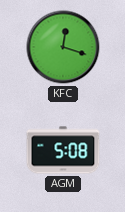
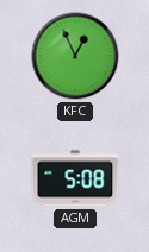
KFC: 12:18 -> 12:56
